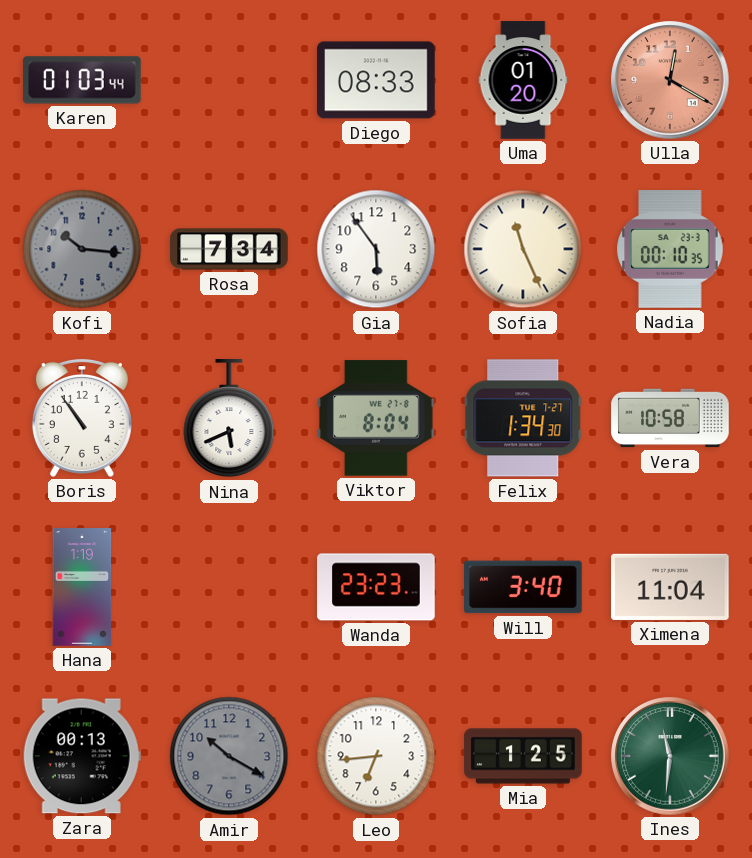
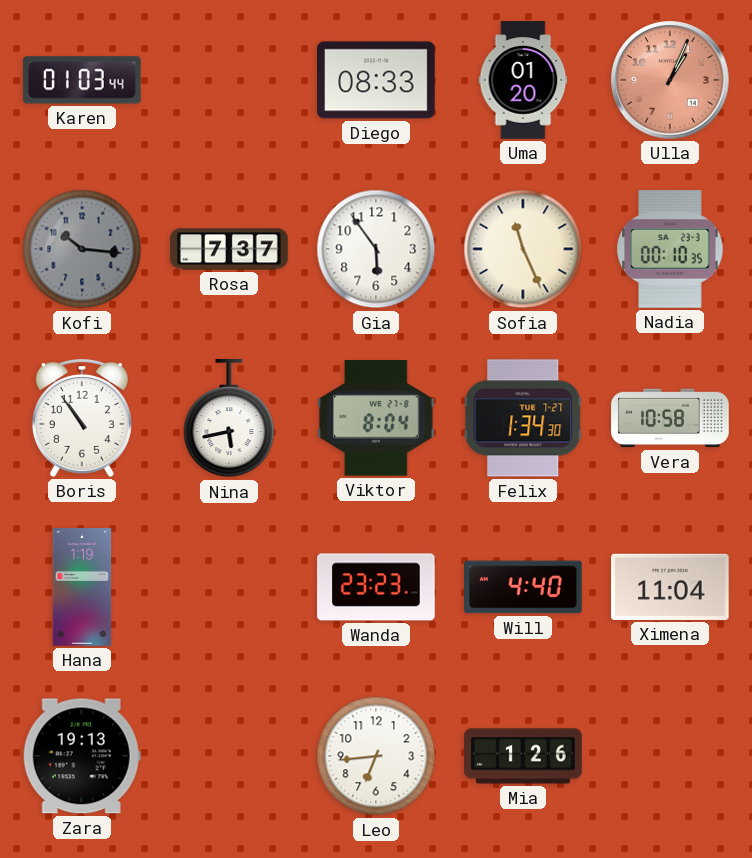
Ulla: 12:20 -> 1:04
Rosa: 7:34 -> 7:37
Nina: 5:41 -> 5:43
Will: 3:40 -> 4:40
Zara: 00:13 -> 19:13
Amir: 10:20 -> none
Mia: 1:25 -> 1:26
Ines: 11:31 -> none
